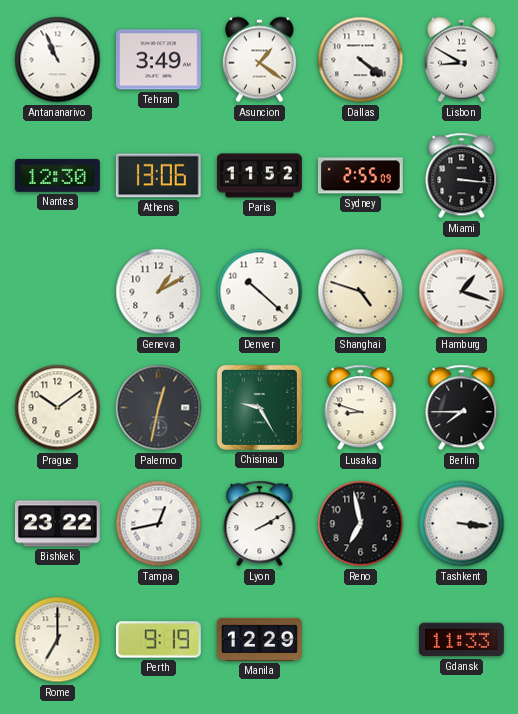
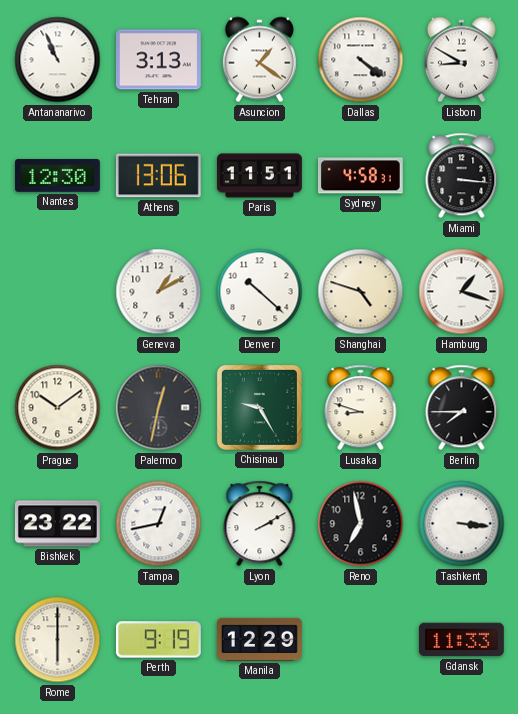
Tehran: 3:49 -> 3:13
Paris: 11:52 -> 11:51
Sydney: 2:55 -> 4:58
Rome: 7:00 -> 6:00
